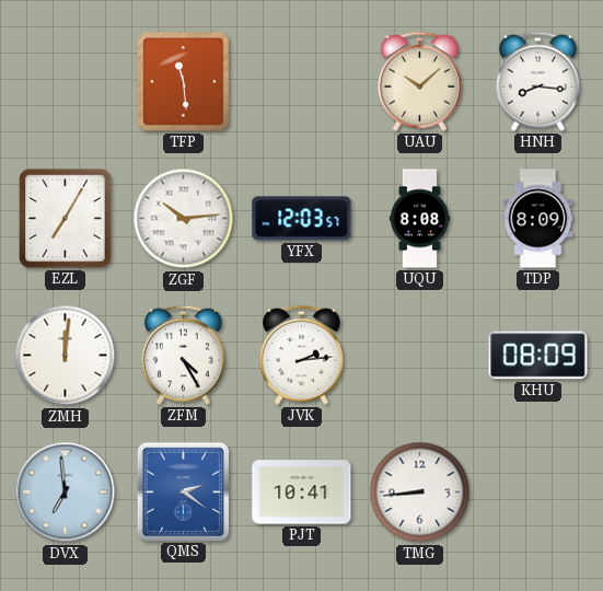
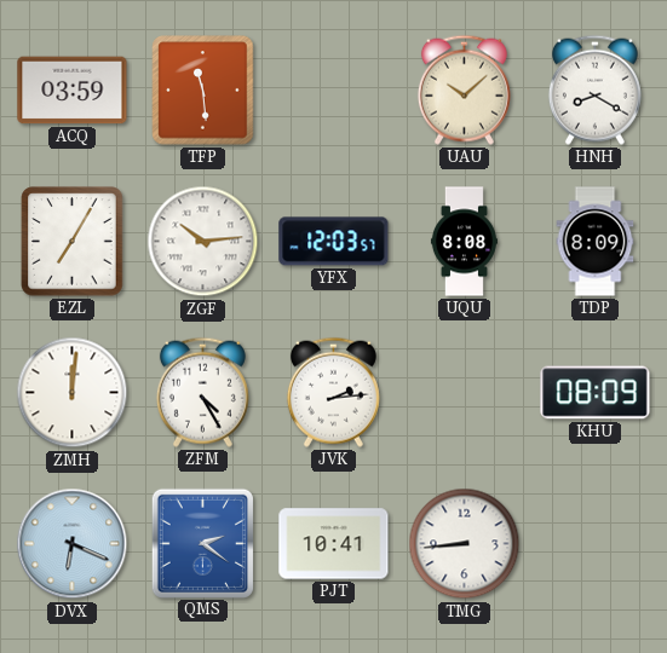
ACQ: none -> 03:59
HNH: 8:16 -> 8:20
DVX: 6:59 -> 6:19
